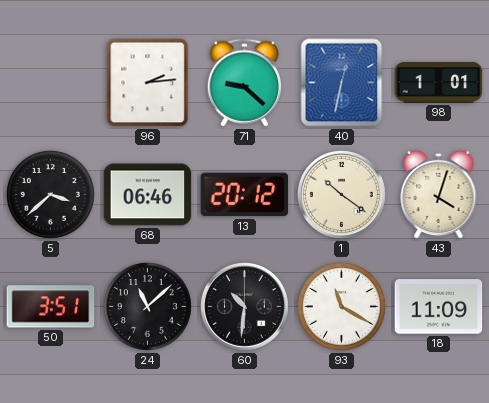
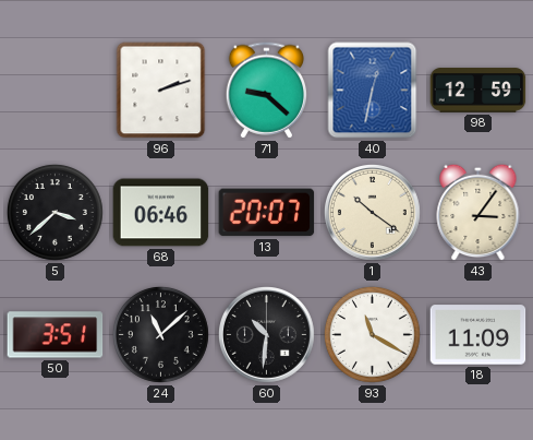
96: 2:14 -> 2:12
98: 1:01 -> 12:59
13: 20:12 -> 20:07
43: 4:03 -> 3:06
